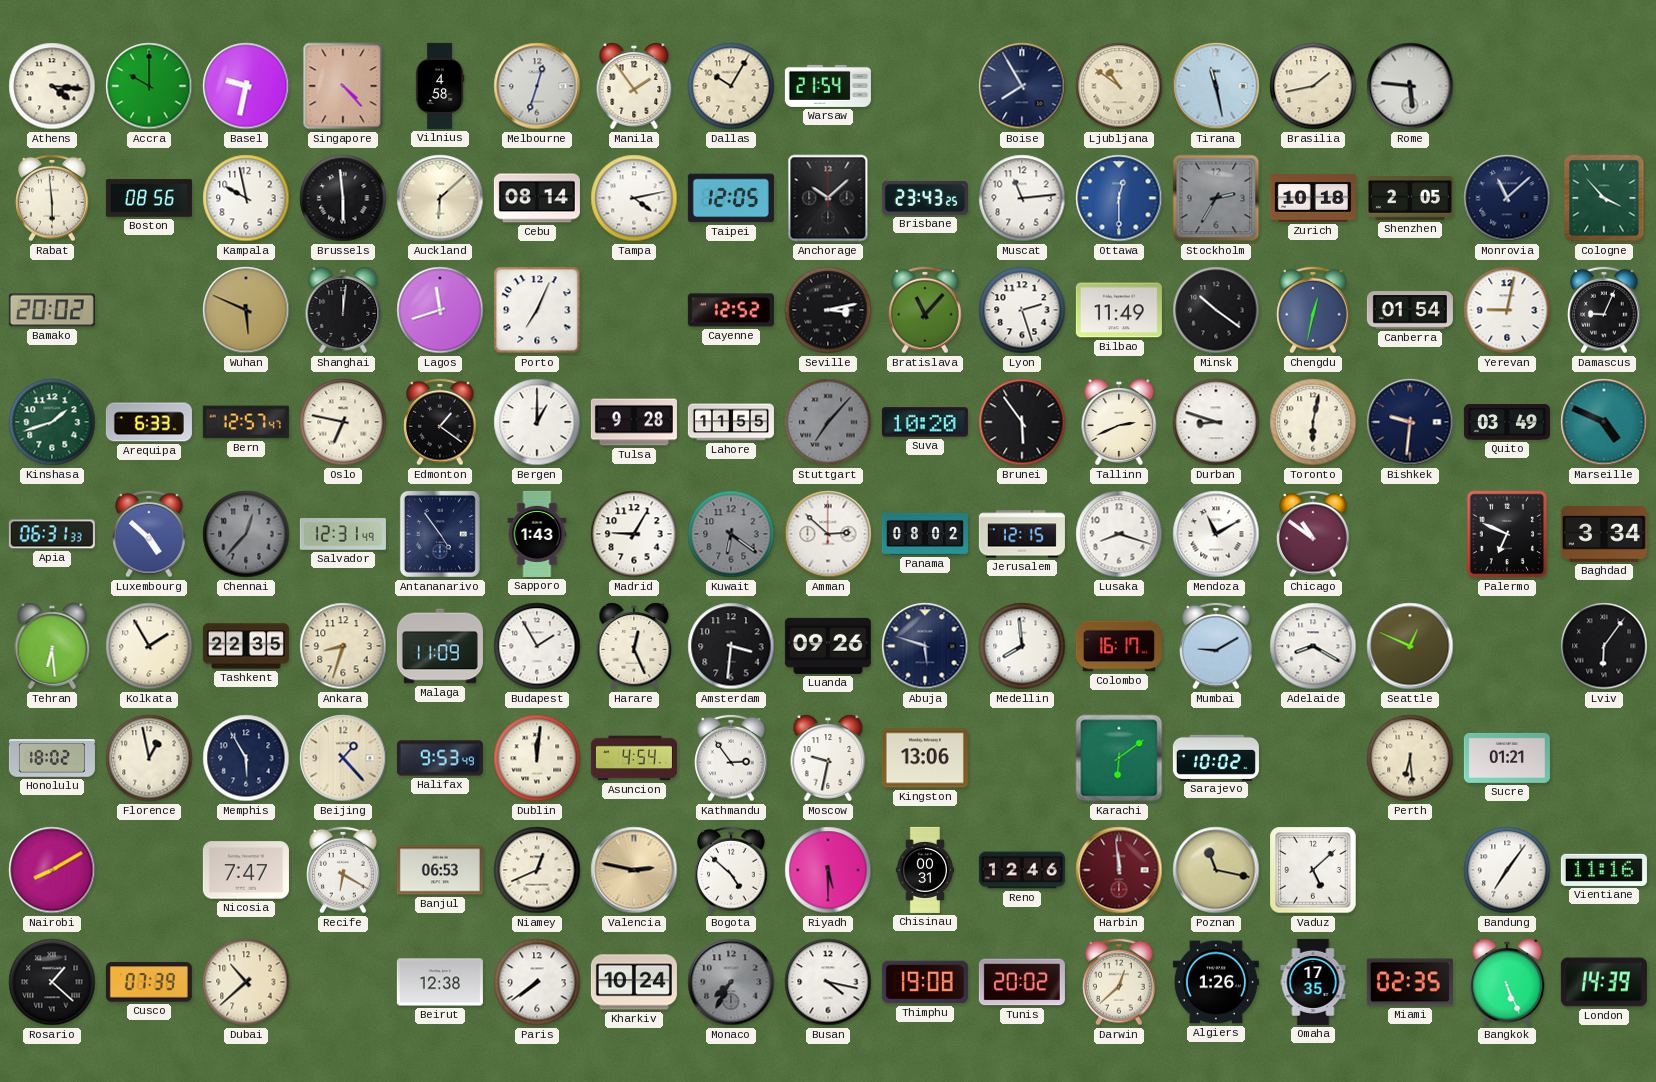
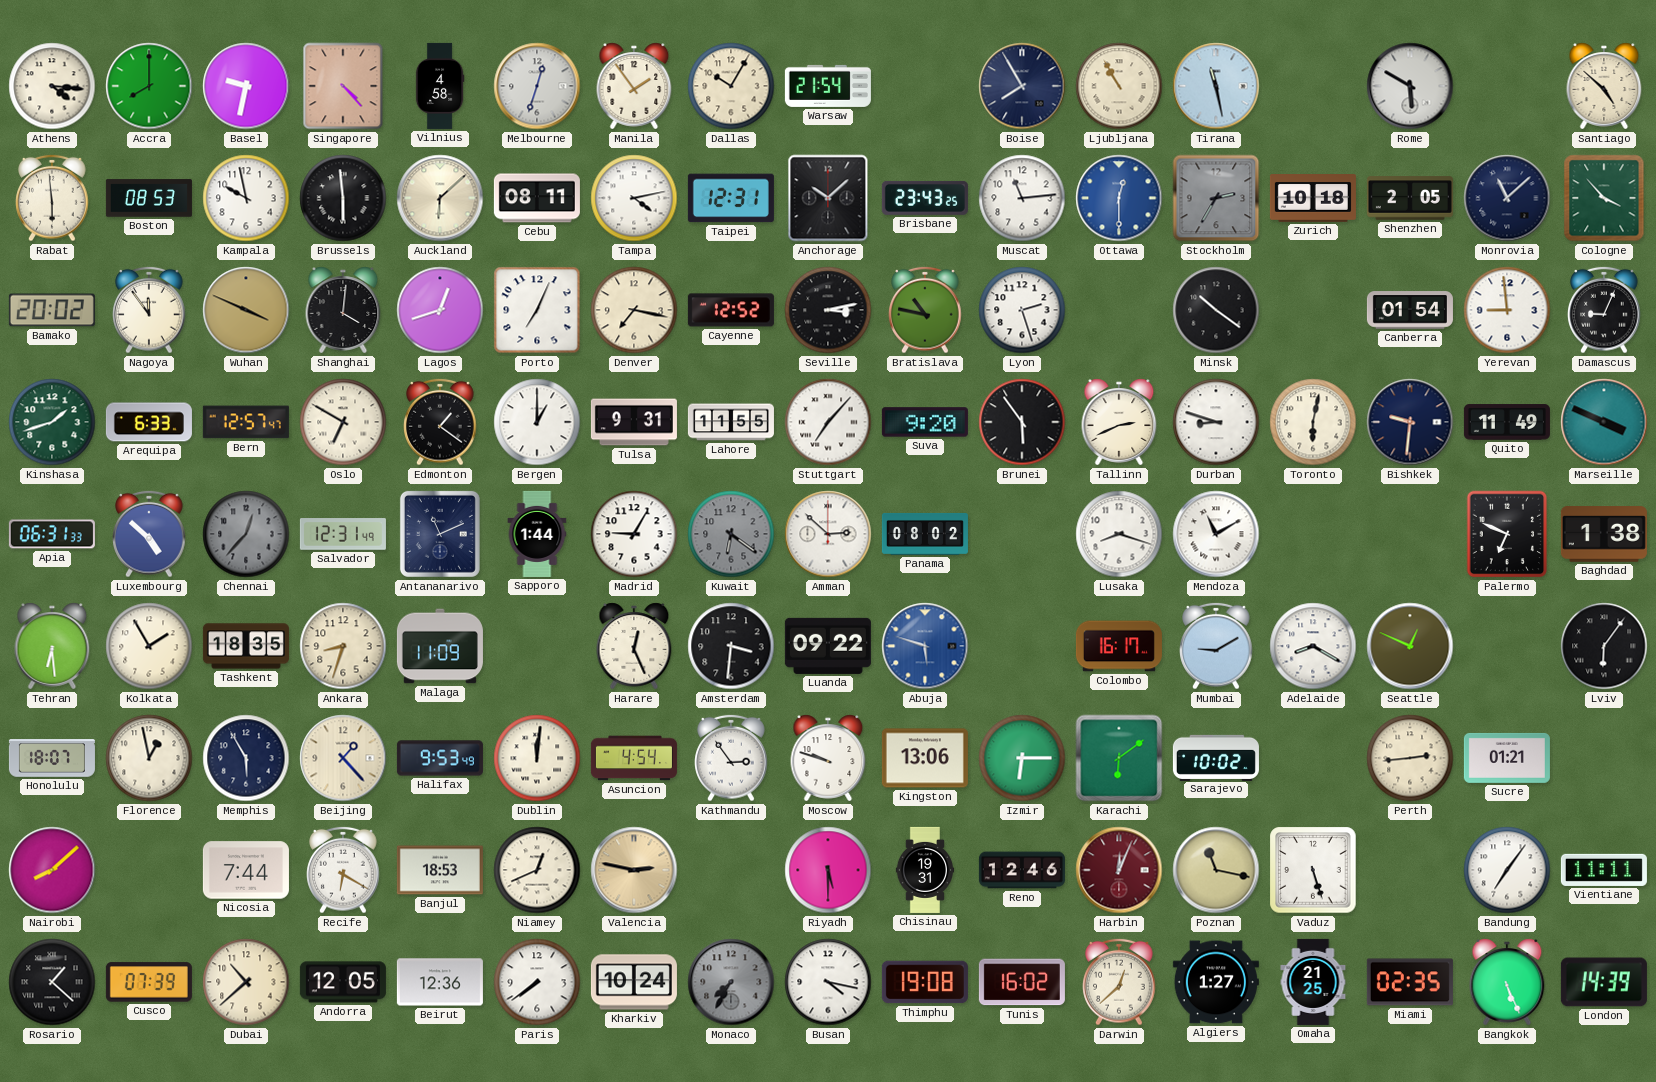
Accra: 10:00 -> 8:00
Ljubljana: 10:51 -> 10:55
Brasilia: 1:43 -> none
Rome: 5:46 -> 5:50
Santiago: none -> 4:52
Boston: 08:56 -> 08:53
Cebu: 08:14 -> 08:11
Taipei: 12:05 -> 12:31
Nagoya: none -> 11:54
Wuhan: 5:49 -> 3:49
Shanghai: 12:01 -> 4:01
Lagos: 11:42 -> 12:42
Denver: none -> 7:17
Bratislava: 11:07 -> 10:47
Bilbao: 11:49 -> none
Chengdu: 12:32 -> none
Yerevan: 9:02 -> 8:59
Oslo: 6:47 -> 6:50
Tulsa: 9:28 -> 9:31
Stuttgart dial: grey -> white
Suva: 10:20 -> 9:20
Quito: 03:49 -> 11:49
Marseille: 4:49 -> 3:49
Antananarivo: 4:54 -> 11:11
Sapporo: 1:43 -> 1:44
Jerusalem: 12:15 -> none
Chicago: 10:51 -> none
Baghdad: 3:34 -> 1:38
Tashkent: 22:35 -> 18:35
Budapest: 1:55 -> none
Luanda: 09:26 -> 09:22
Abuja dial: navy -> blue
Medellin: 7:59 -> none
Honolulu: 18:02 -> 18:07
Moscow: 9:32 -> 9:48
Izmir: none -> 6:15
Perth: 6:29 -> 2:44
Nairobi: 8:10 -> 8:08
Nicosia: 7:47 -> 7:44
Banjul: 06:53 -> 18:53
Bogota: 4:52 -> none
Chisinau: 00:31 -> 19:31
Harbin: 11:59 -> 12:04
Vaduz: 5:08 -> 5:27
Vientiane: 11:16 -> 11:11
Andorra: none -> 12:05
Beirut: 12:38 -> 12:36
Tunis: 20:02 -> 16:02
Algiers: 1:26 -> 1:27
Omaha: 17:35 -> 21:25
